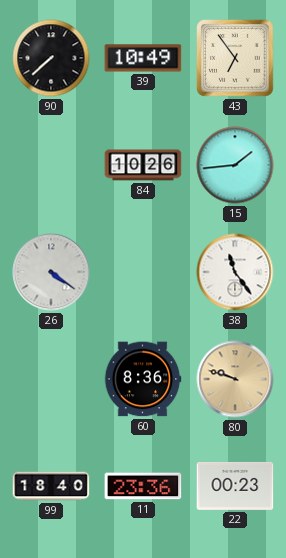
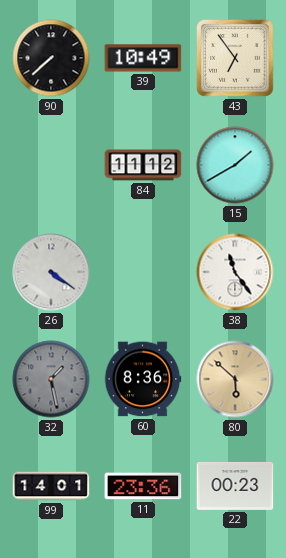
84: 10:26 -> 11:12
15: 1:44 -> 1:40
32: none -> 1:28
80: 9:48 -> 5:52
99: 18:40 -> 14:01
